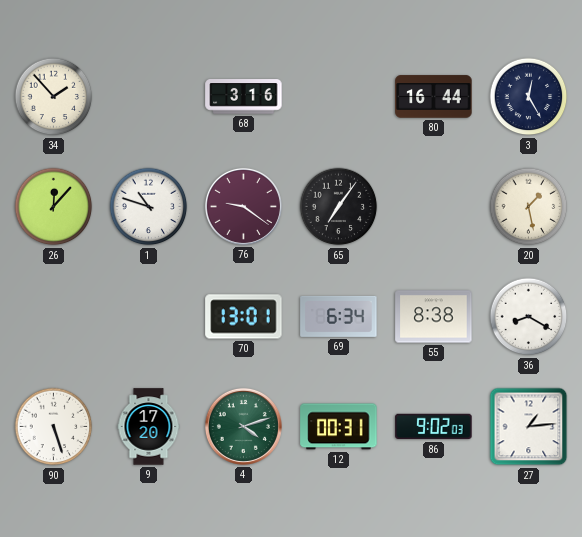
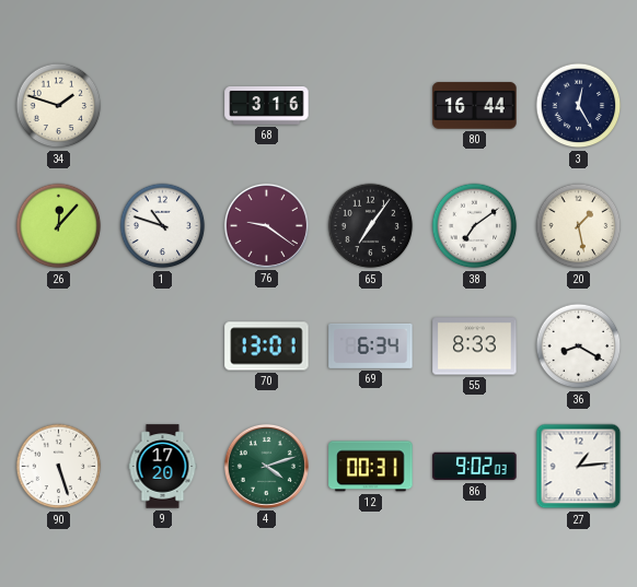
34: 1:53 -> 1:48
38: none -> 7:09
55: 8:38 -> 8:33
